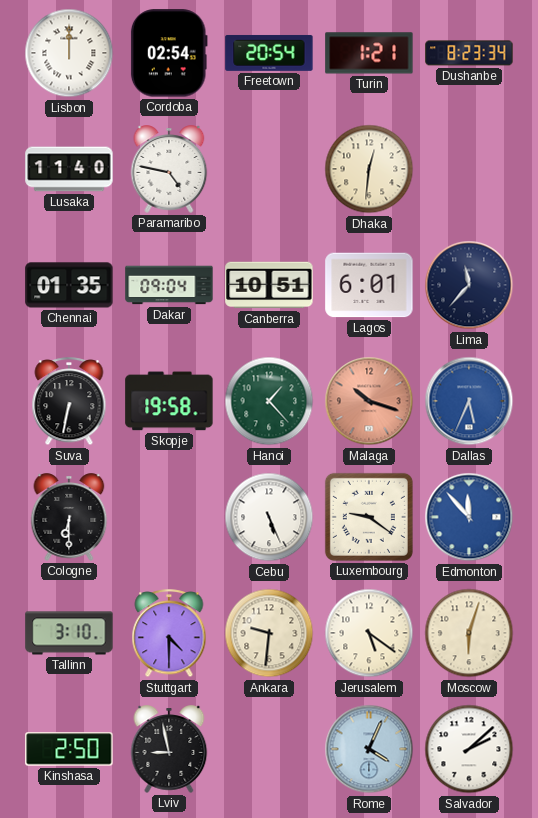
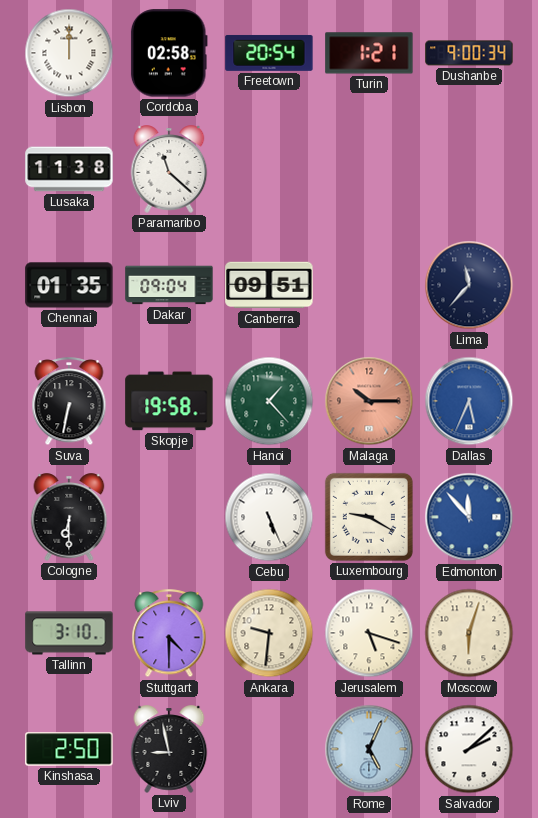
Cordoba: 02:54 -> 02:58
Dushanbe: 8:23 -> 9:00
Lusaka: 11:40 -> 11:38
Paramaribo: 4:47 -> 11:22
Dhaka: 12:31 -> none
Canberra: 10:51 -> 09:51
Lagos: 6:01 -> none
Malaga: 10:18 -> 10:15
Luxembourg: 9:21 -> 9:20
Jerusalem: 5:21 -> 5:18
Rome: 4:04 -> 5:04
